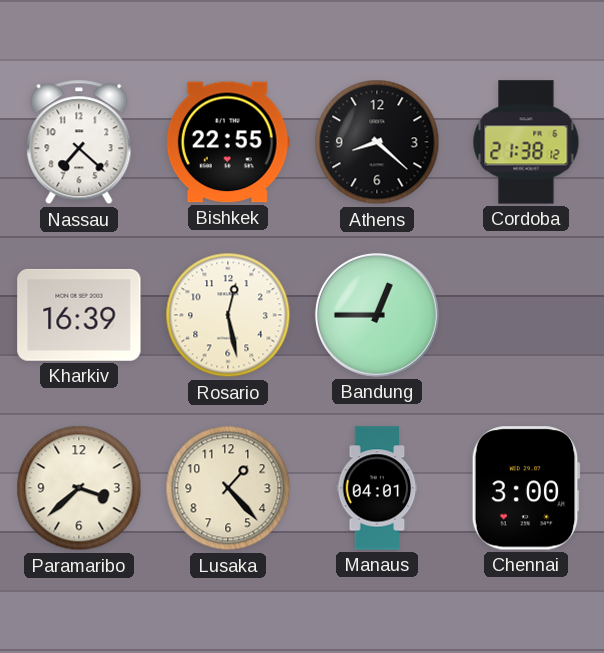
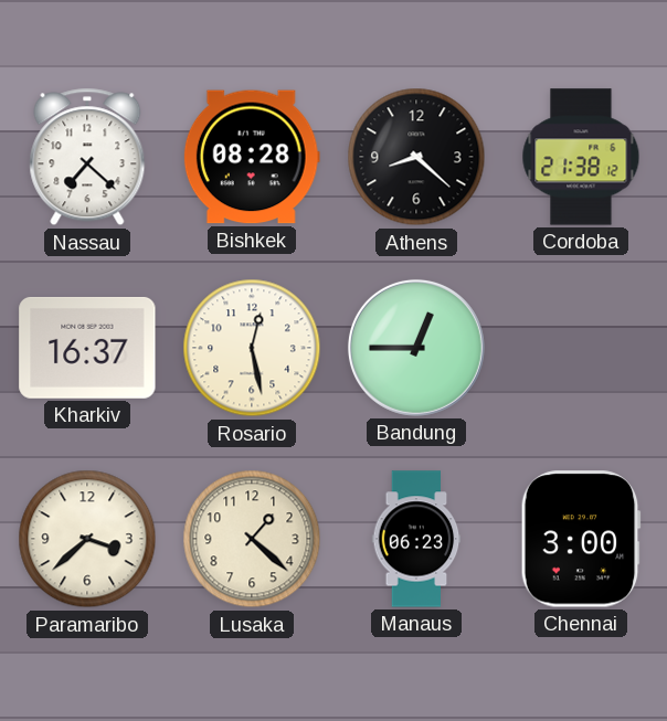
Bishkek: 22:55 -> 08:28
Kharkiv: 16:39 -> 16:37
Lusaka: 1:23 -> 1:22
Manaus: 04:01 -> 06:23
